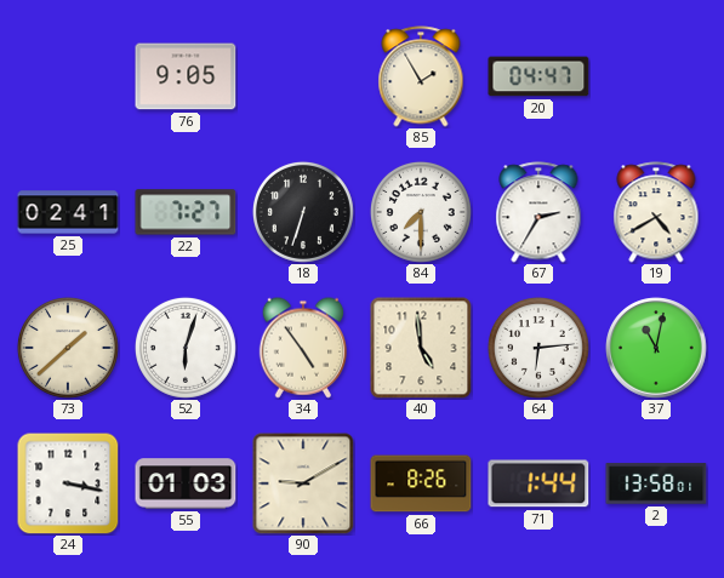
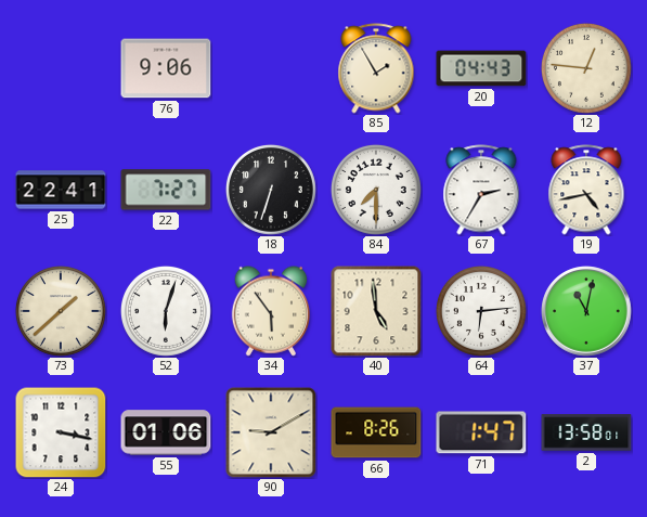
76: 9:05 -> 9:06
20: 04:47 -> 04:43
12: none -> 12:46
25: 02:41 -> 22:41
19: 4:40 -> 4:43
34: 4:54 -> 5:54
55: 01:03 -> 01:06
71: 1:44 -> 1:47
